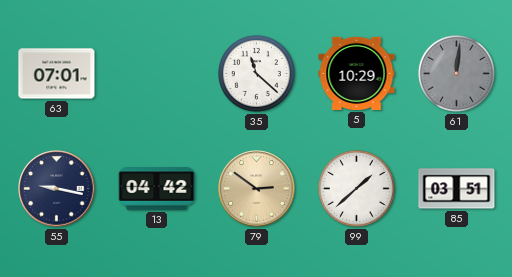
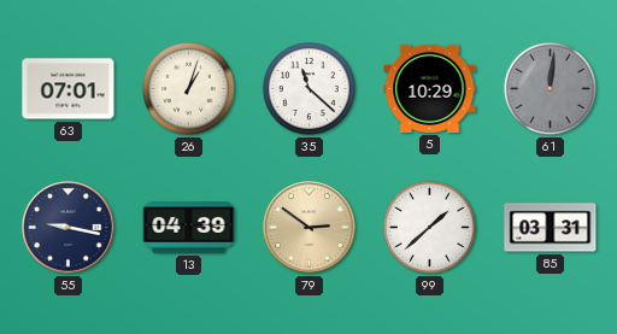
26: none -> 1:03
13: 04:42 -> 04:39
85: 03:51 -> 03:31
